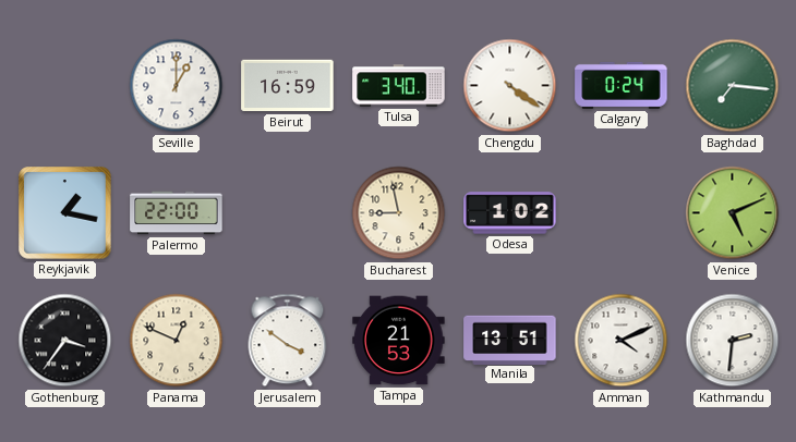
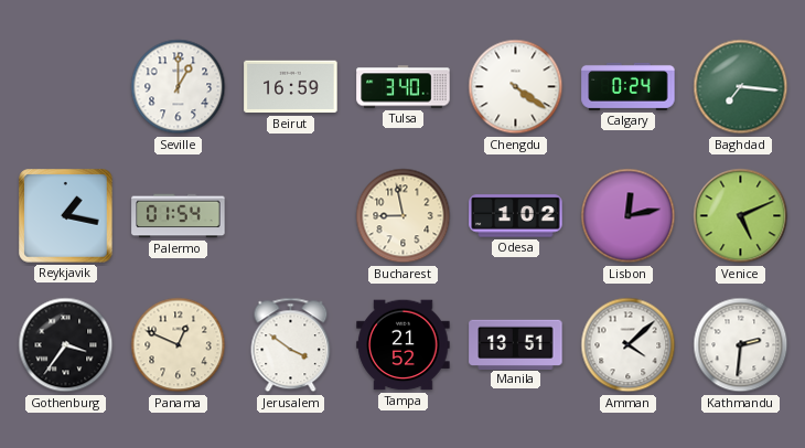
Palermo: 22:00 -> 01:54
Lisbon: none -> 12:13
Tampa: 21:53 -> 21:52
Amman: 4:11 -> 4:08
